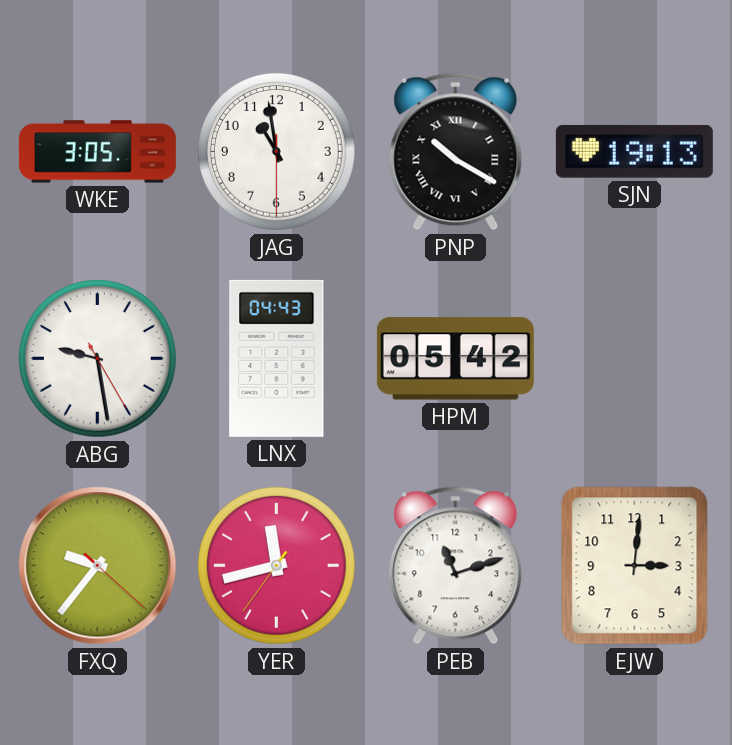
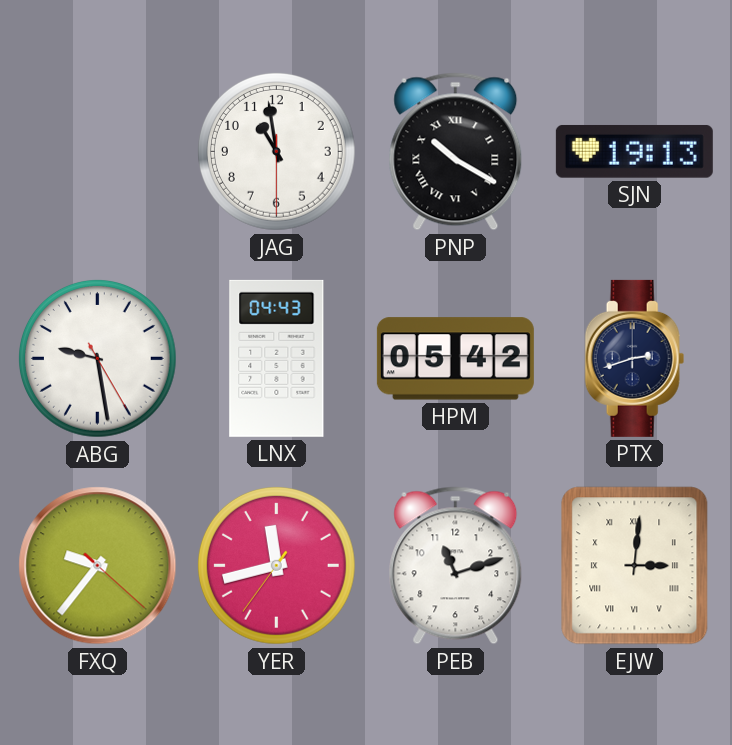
WKE: 3:05 -> none
PTX: none -> 2:42
EJW numerals: Arabic -> Roman
